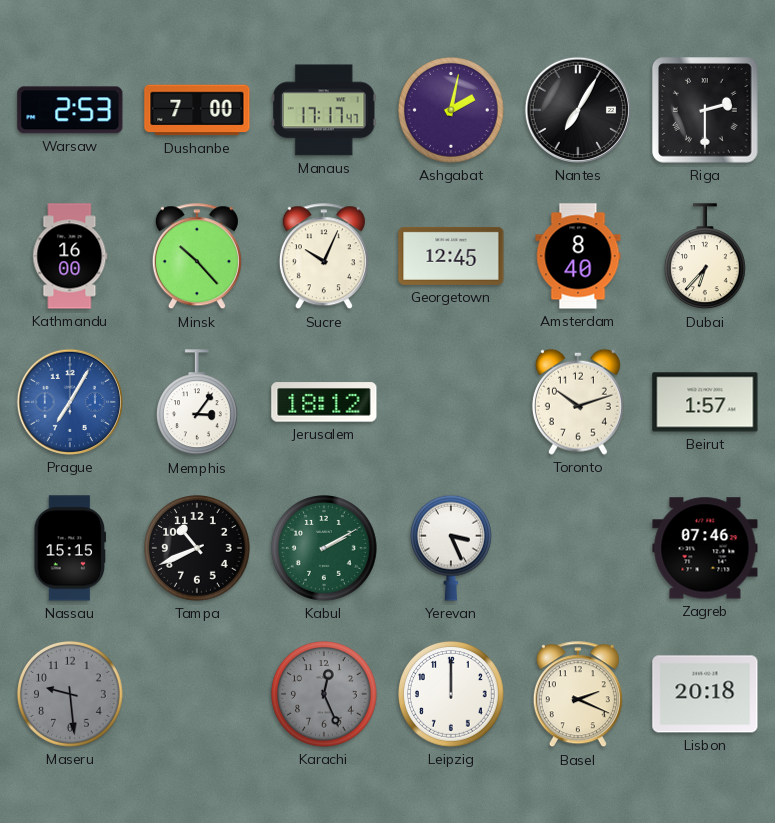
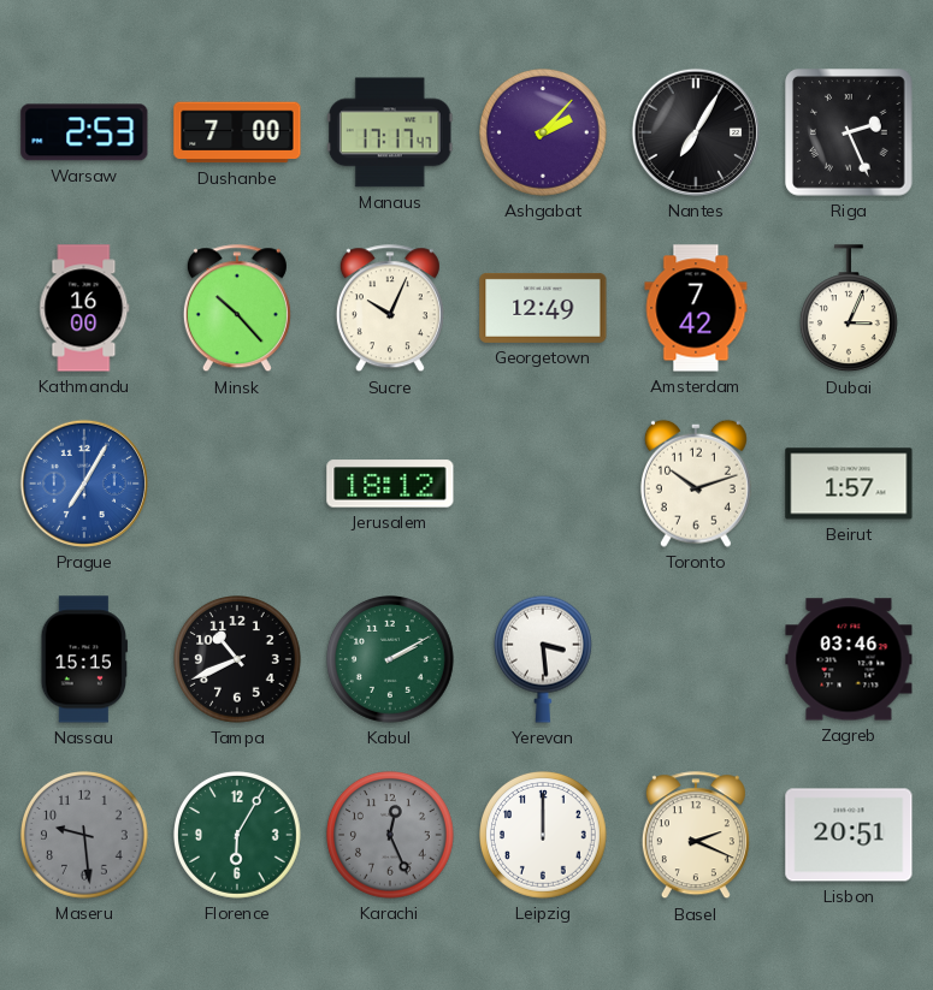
Ashgabat: 2:02 -> 2:07
Riga: 2:30 -> 2:26
Georgetown: 12:45 -> 12:49
Amsterdam: 8:40 -> 7:42
Dubai: 6:37 -> 3:04
Memphis: 3:06 -> none
Yerevan: 3:26 -> 3:29
Zagreb: 07:46 -> 03:46
Florence: none -> 6:05
Lisbon: 20:18 -> 20:51
